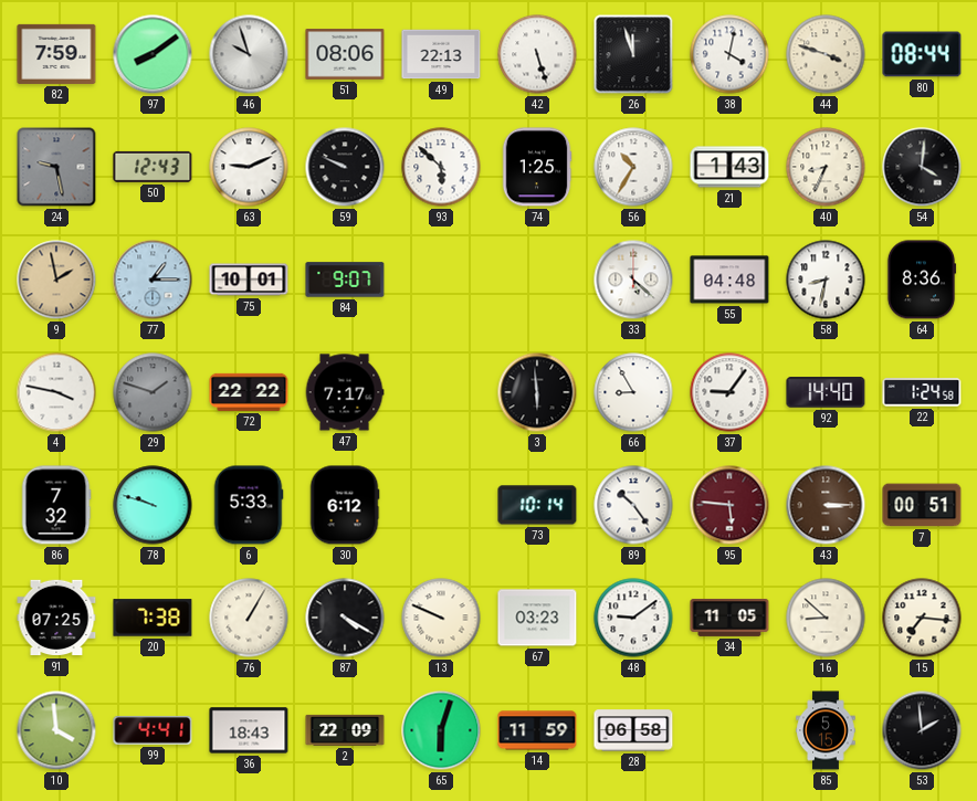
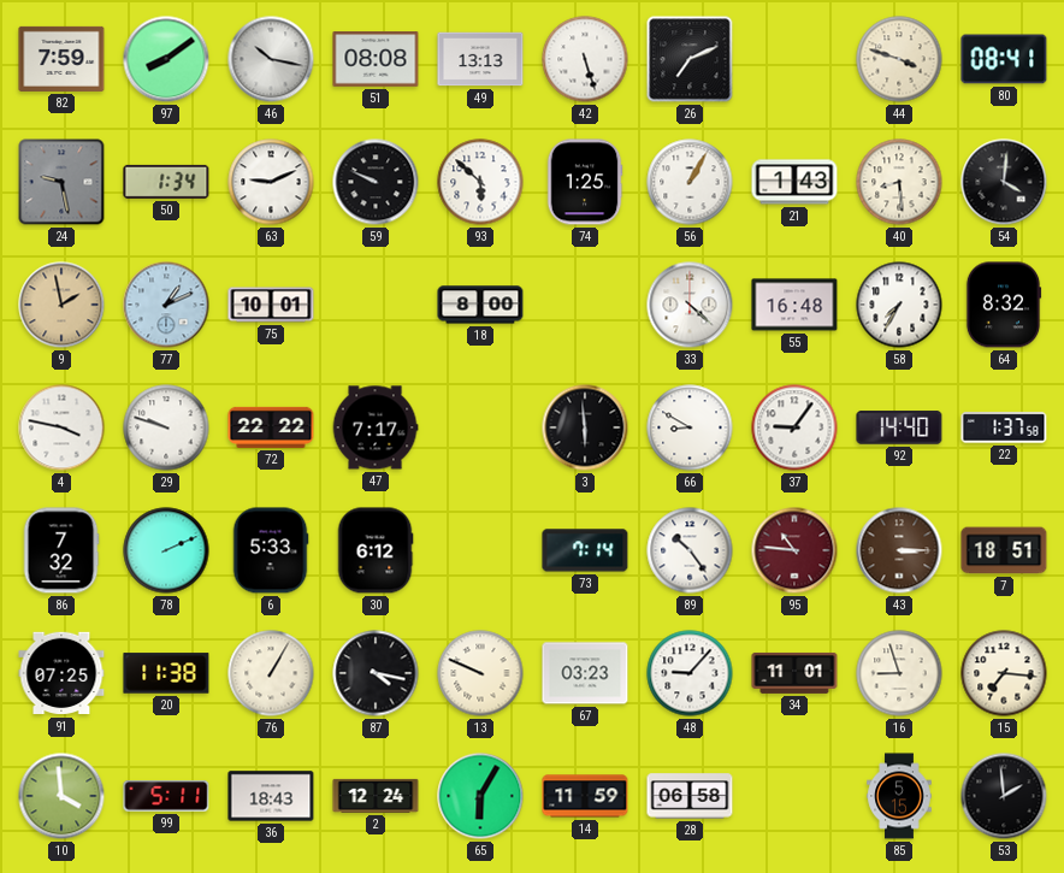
46: 9:57 -> 10:17
51: 08:06 -> 08:08
49: 22:13 -> 13:13
26: 11:57 -> 7:11
38: 4:02 -> none
80: 08:44 -> 08:41
50: 12:43 -> 1:34
56: 10:35 -> 1:05
40: 8:34 -> 8:29
77: 1:15 -> 1:11
84: 9:07 -> none
18: none -> 8:00
33: 5:22 -> 4:22
55: 04:48 -> 16:48
58: 8:32 -> 7:35
64: 8:36 -> 8:32
29: 1:48 -> 9:48
29 dial: grey -> white
66: 8:55 -> 8:50
22: 1:24 -> 1:37
78: 9:48 -> 2:11
73: 10:14 -> 7:14
95: 5:46 -> 10:46
7: 00:51 -> 18:51
20: 7:38 -> 11:38
87: 4:20 -> 4:17
48: 9:09 -> 9:07
34: 11:05 -> 11:01
16: 8:52 -> 8:57
99: 4:41 -> 5:11
2: 22:09 -> 12:24
65: 6:03 -> 6:05
